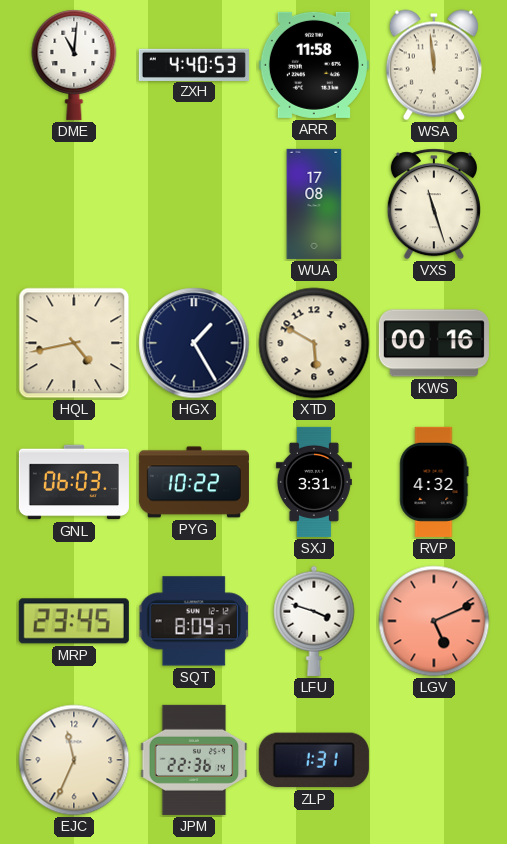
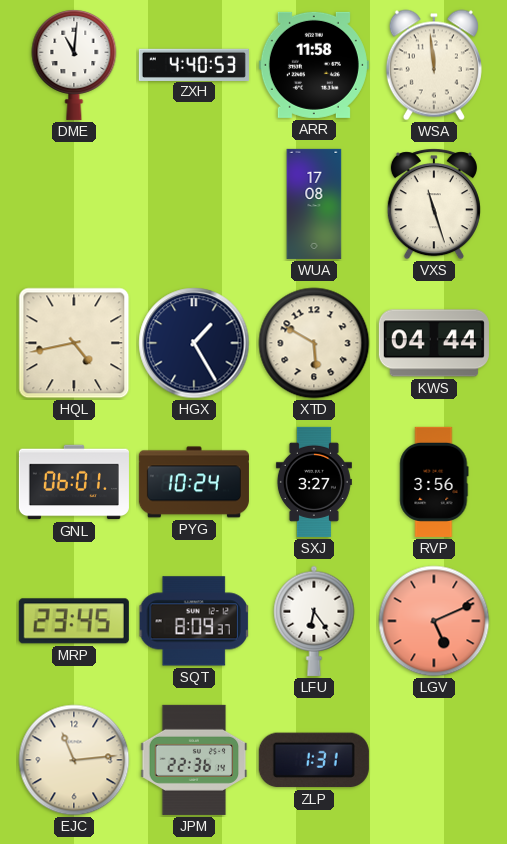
KWS: 00:16 -> 04:44
GNL: 06:03 -> 06:01
PYG: 10:22 -> 10:24
SXJ: 3:31 -> 3:27
RVP: 4:32 -> 3:56
LFU: 3:48 -> 6:24
EJC: 11:34 -> 11:14
